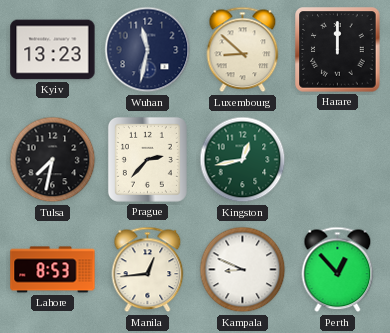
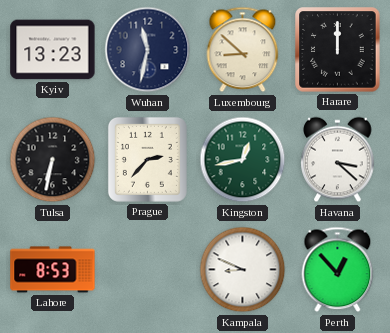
Tulsa: 7:32 -> 6:32
Havana: none -> 3:22
Manila: 12:44 -> none
